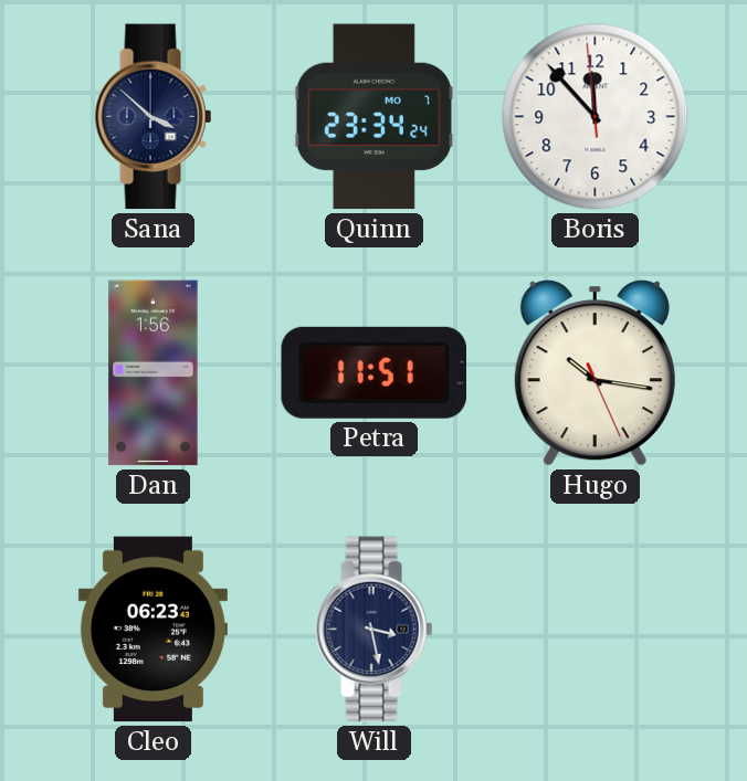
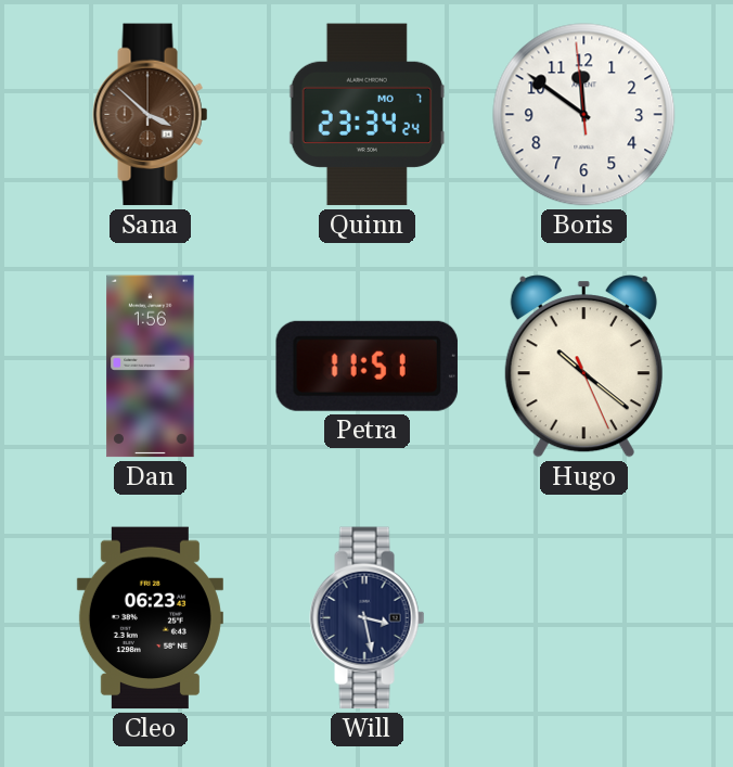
Sana dial: navy -> brown
Boris: 11:52 -> 11:50
Hugo: 10:16 -> 10:21
